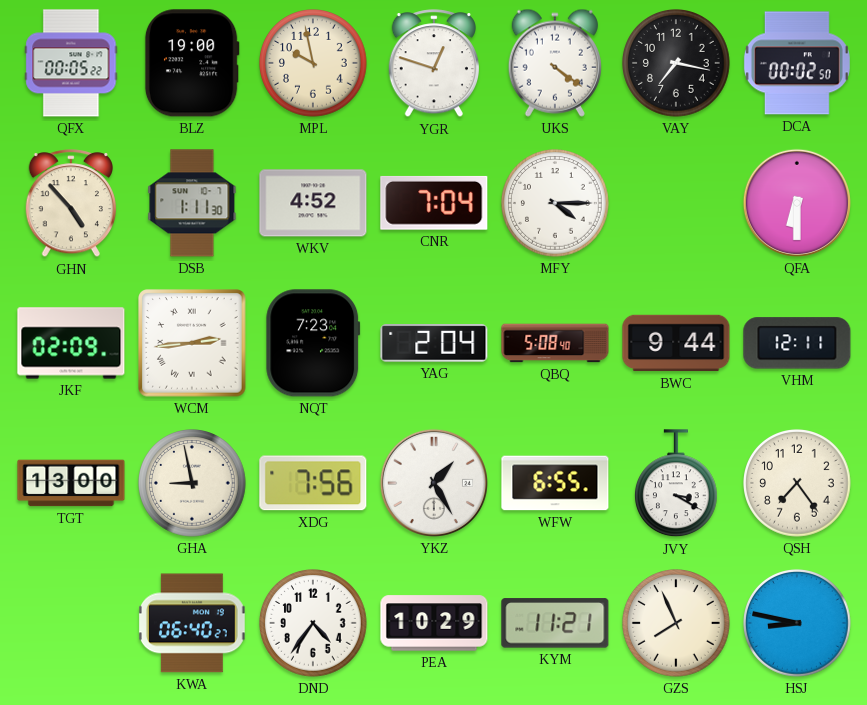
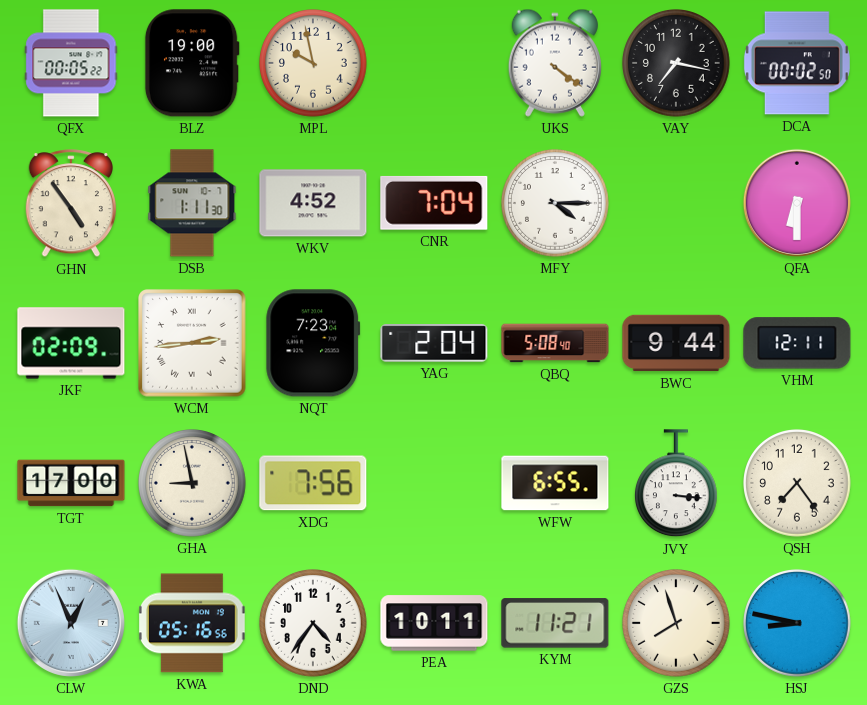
YGR: 12:48 -> none
GHN: 4:53 -> 4:54
TGT: 13:00 -> 17:00
YKZ: 1:25 -> none
JVY: 3:20 -> 3:16
CLW: none -> 12:56
KWA: 06:40 -> 05:16
PEA: 10:29 -> 10:11
GZS: 7:56 -> 7:57
